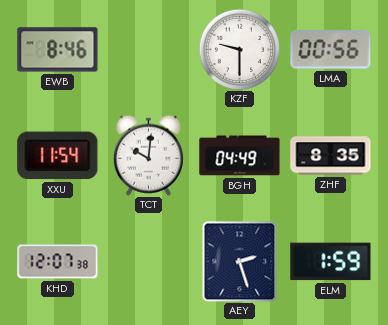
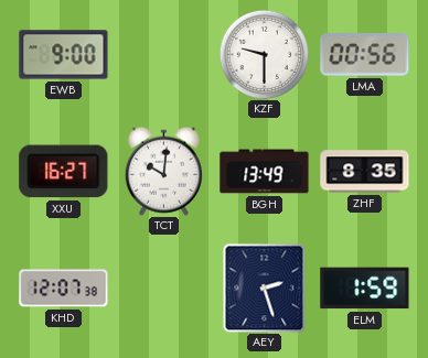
EWB: 8:46 -> 9:00
XXU: 11:54 -> 16:27
BGH: 04:49 -> 13:49
